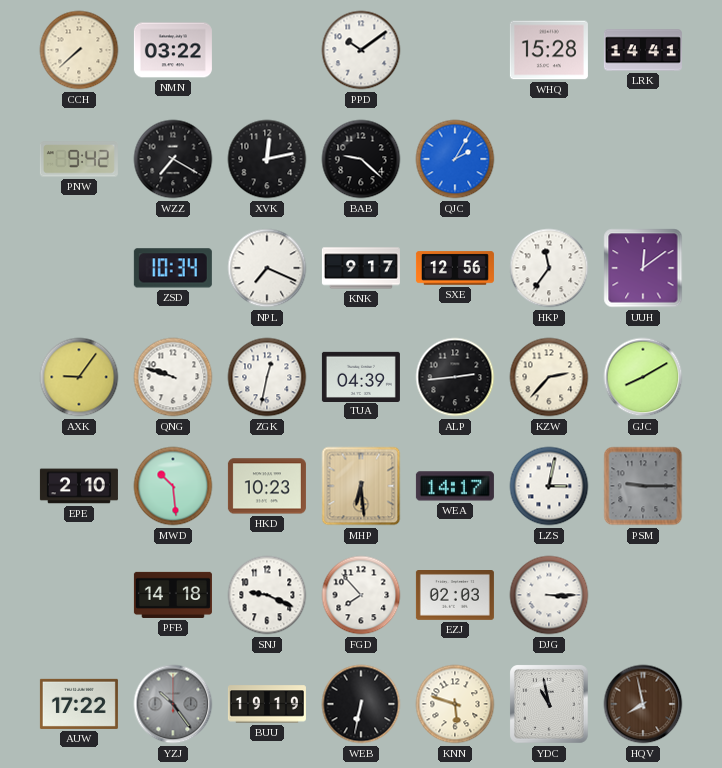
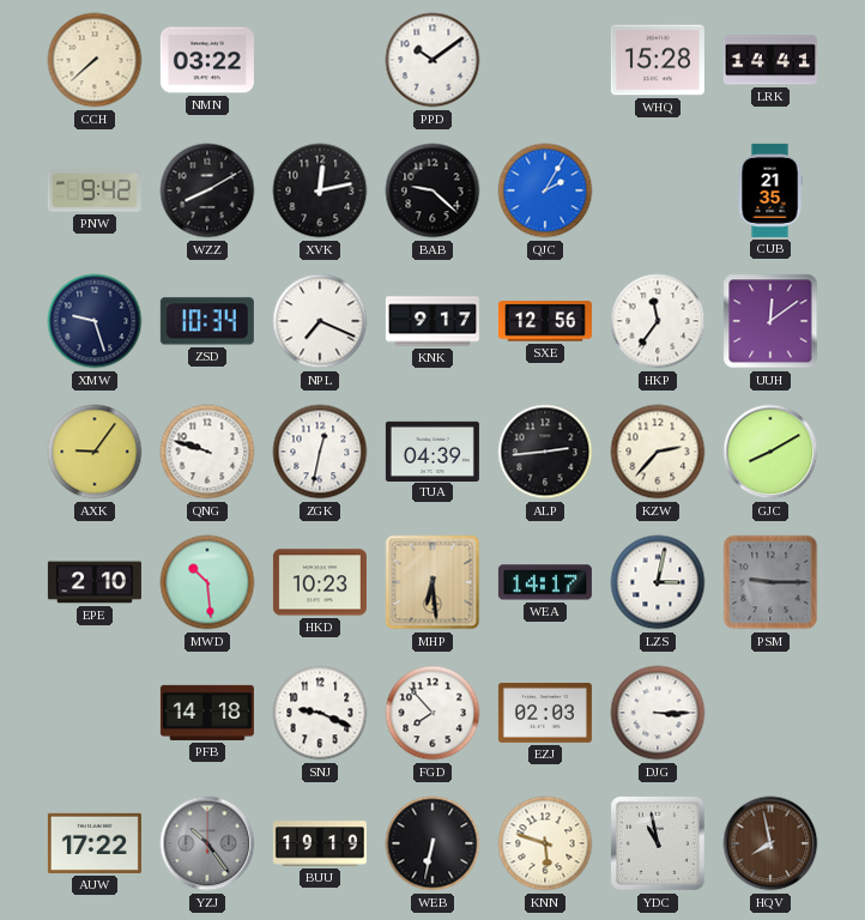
WZZ: 7:20 -> 8:10
CUB: none -> 21:35
XMW: none -> 9:27
